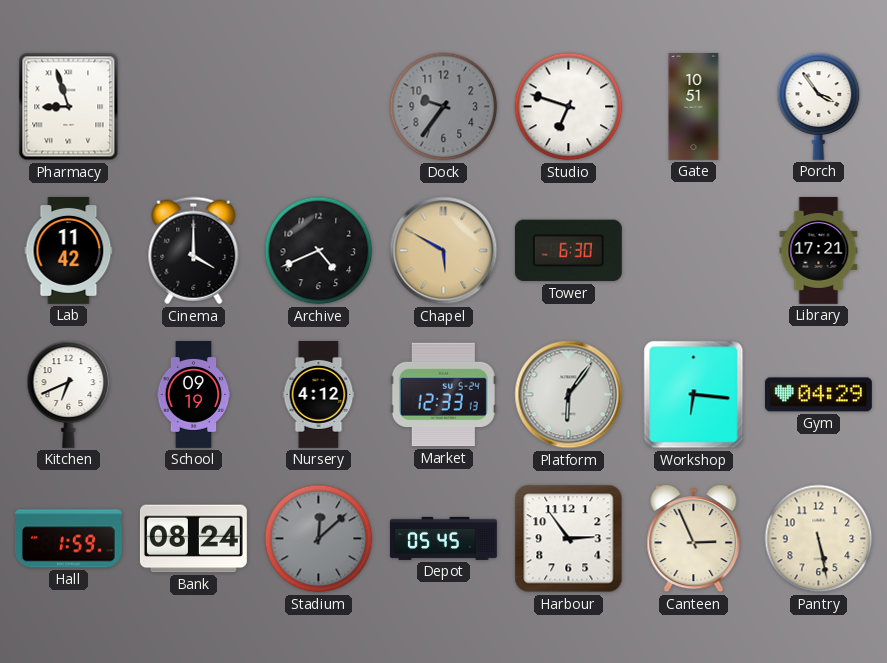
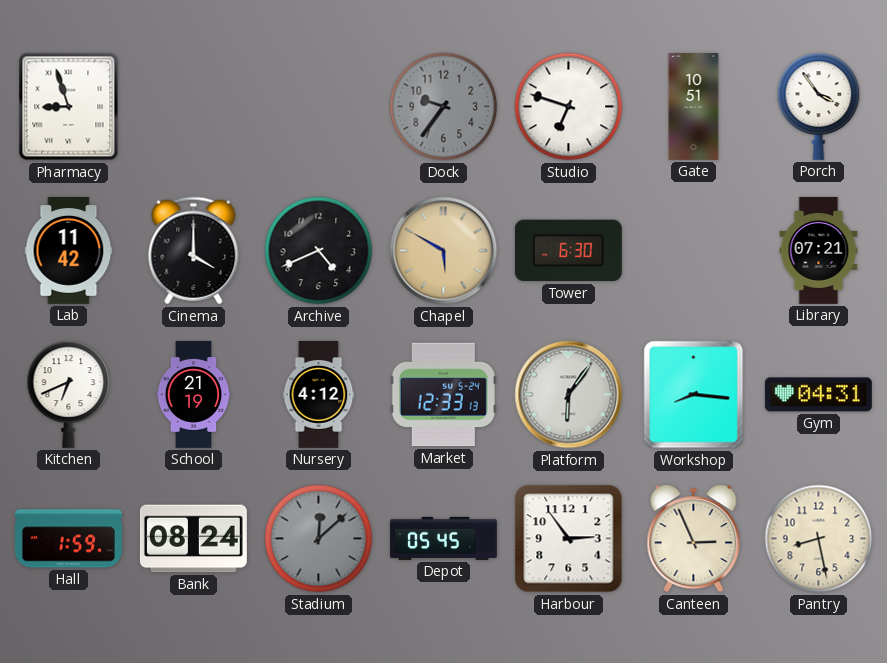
Library: 17:21 -> 07:21
School: 09:19 -> 21:19
Workshop: 6:16 -> 8:16
Gym: 04:29 -> 04:31
Pantry: 5:28 -> 8:28
